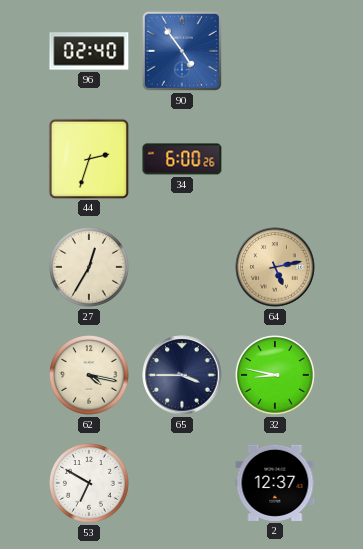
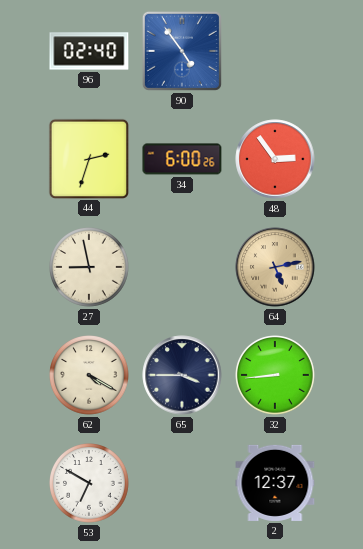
48: none -> 2:54
27: 12:35 -> 8:58
62: 4:17 -> 4:20
32: 8:47 -> 8:44
